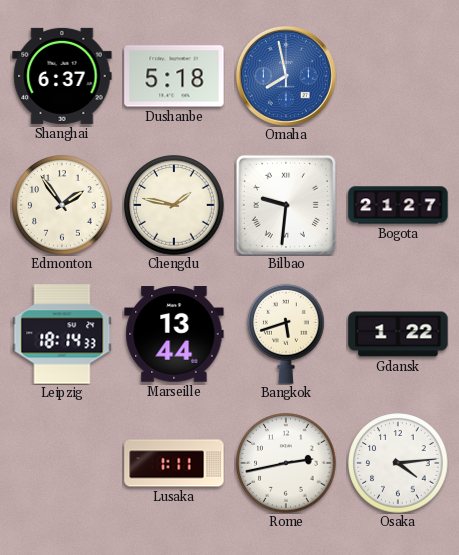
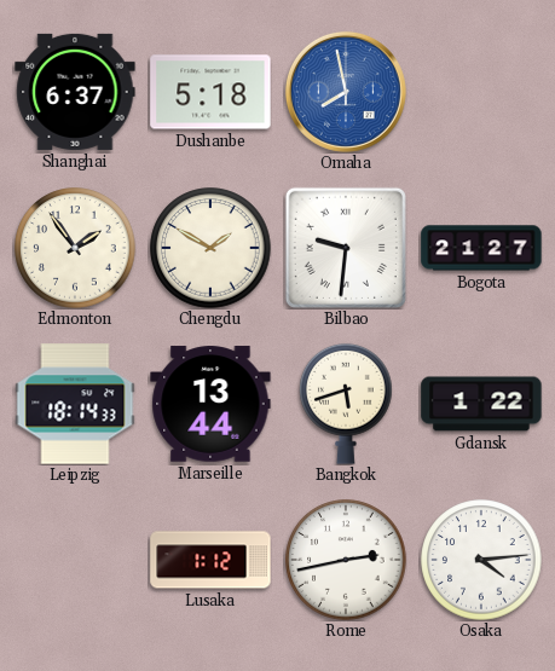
Chengdu: 1:47 -> 1:50
Lusaka: 1:11 -> 1:12
